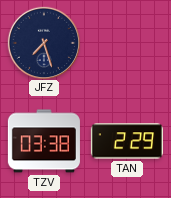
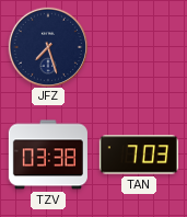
TAN: 2:29 -> 7:03
